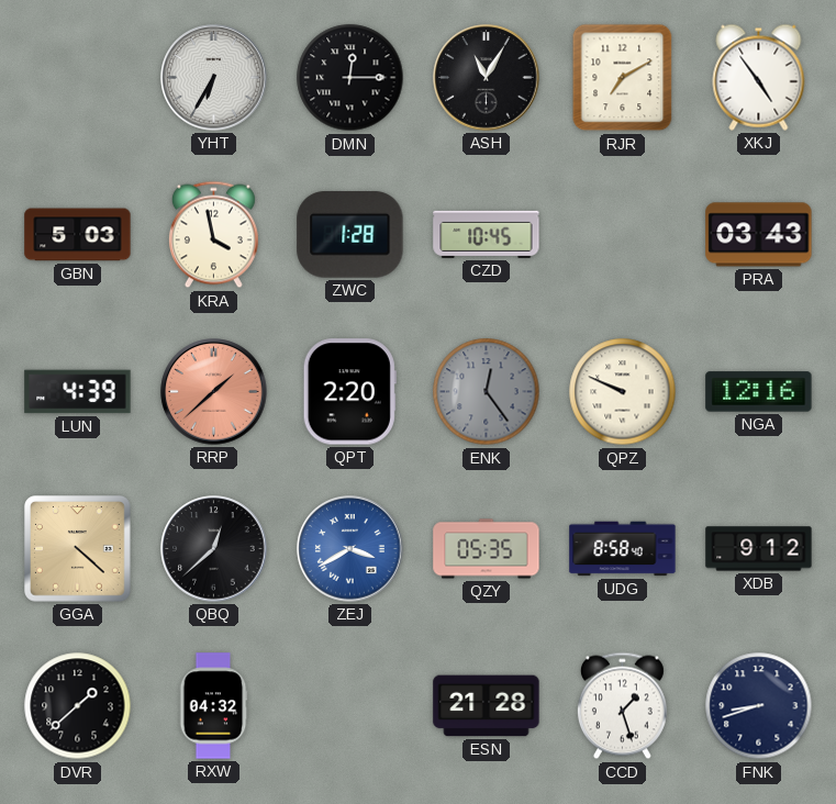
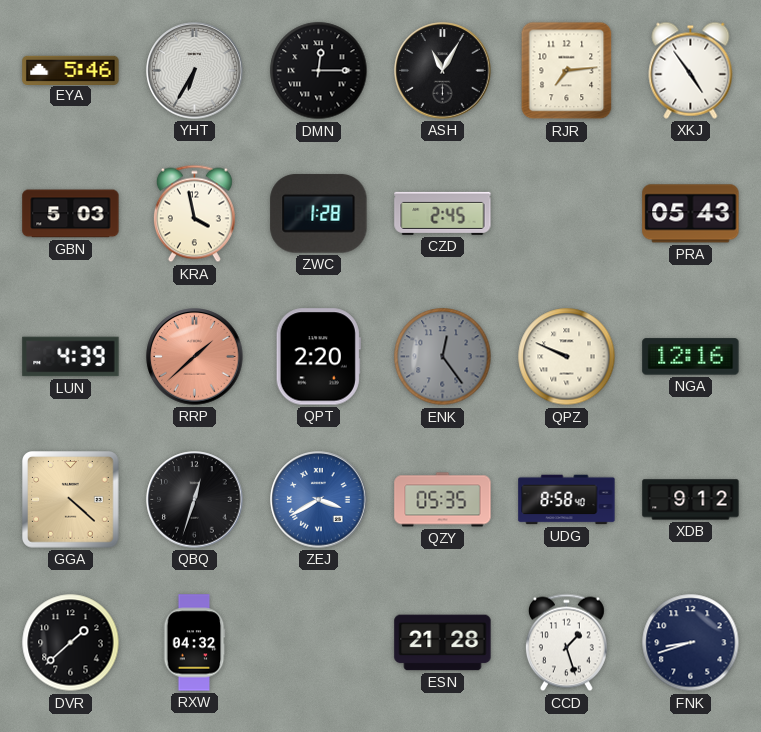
EYA: none -> 5:46
RJR: 7:10 -> 7:14
CZD: 10:45 -> 2:45
PRA: 03:43 -> 05:43
QBQ: 12:38 -> 12:33
